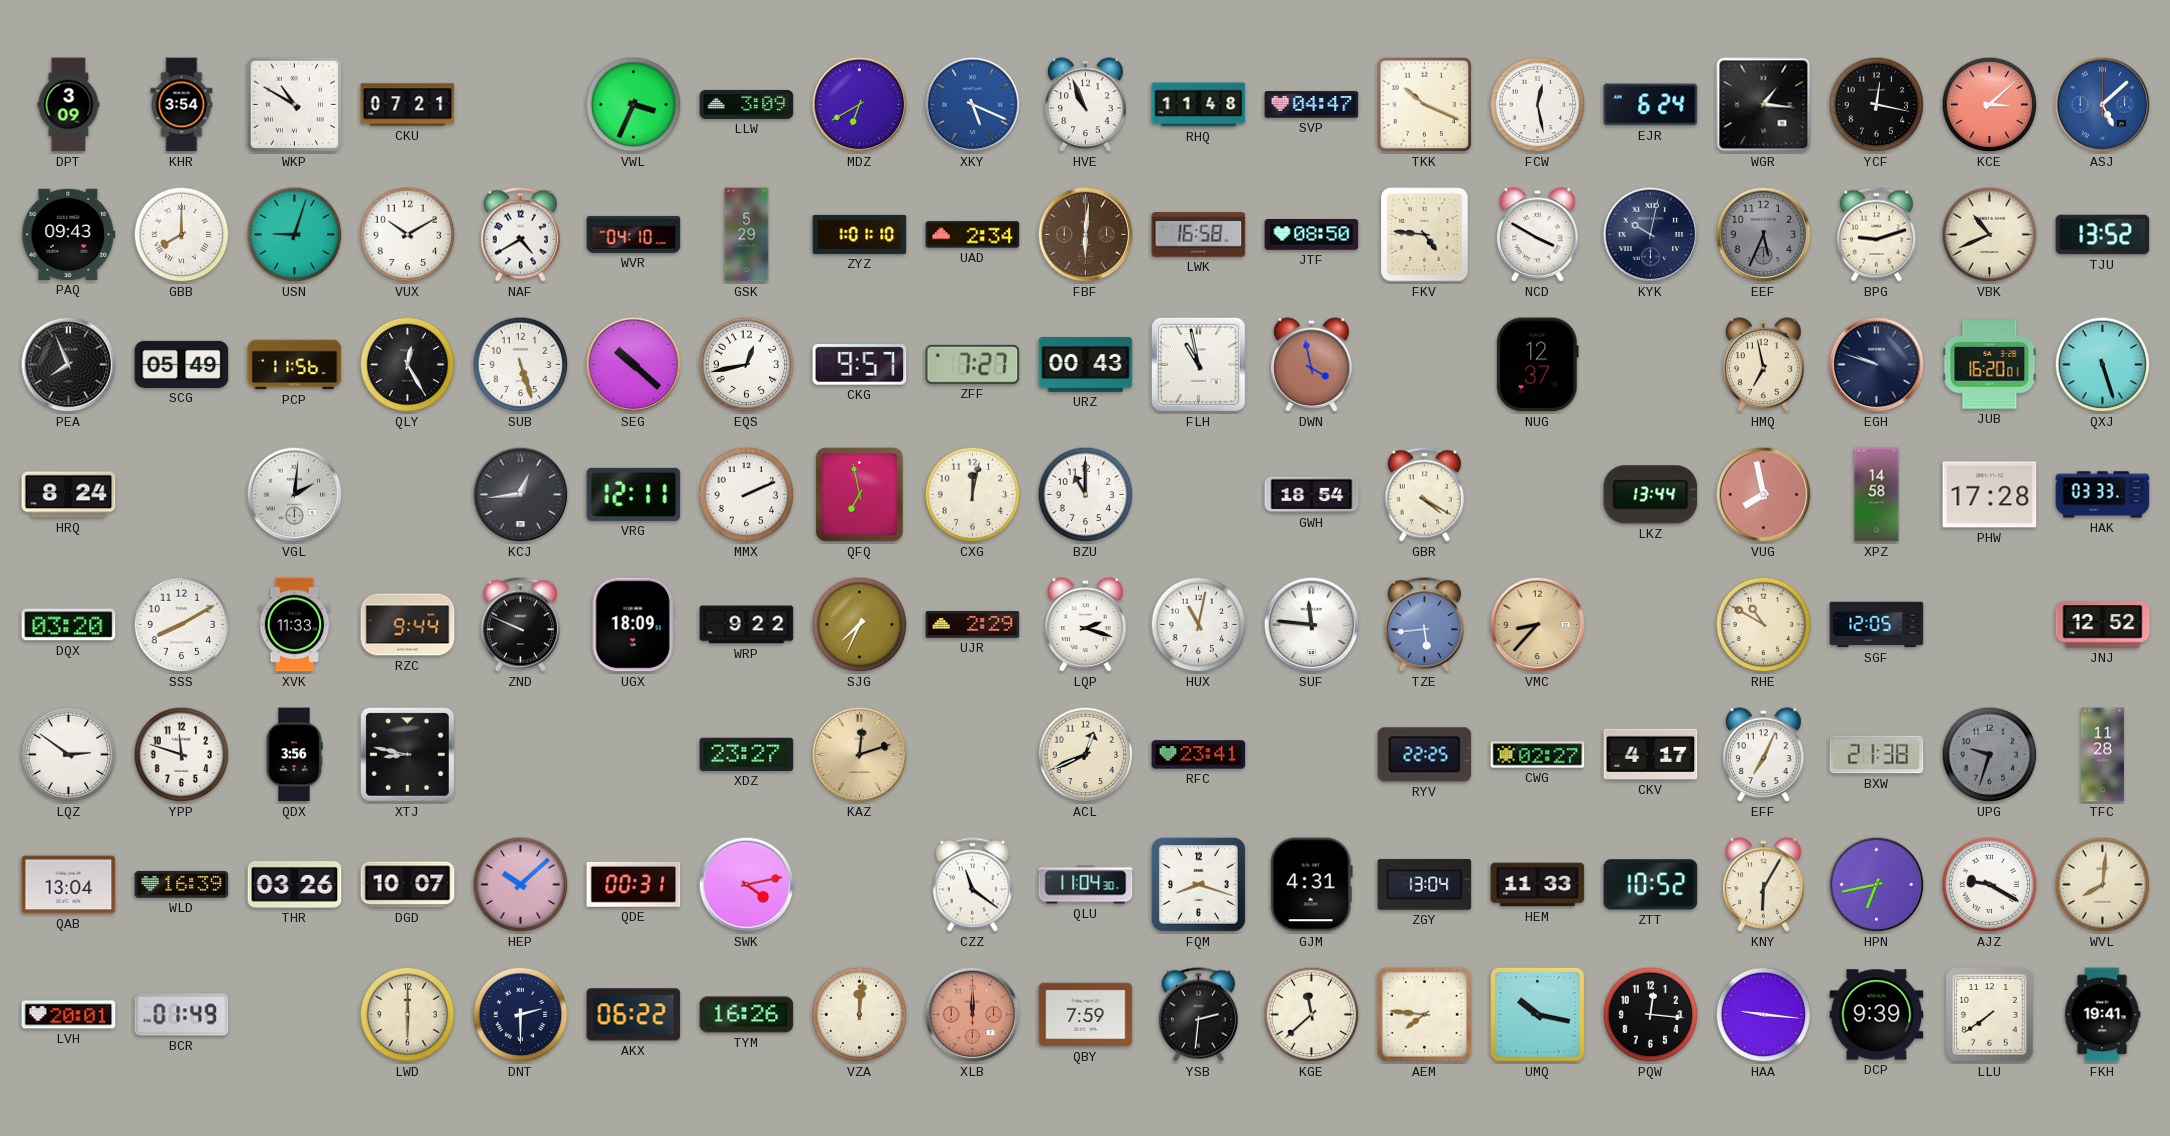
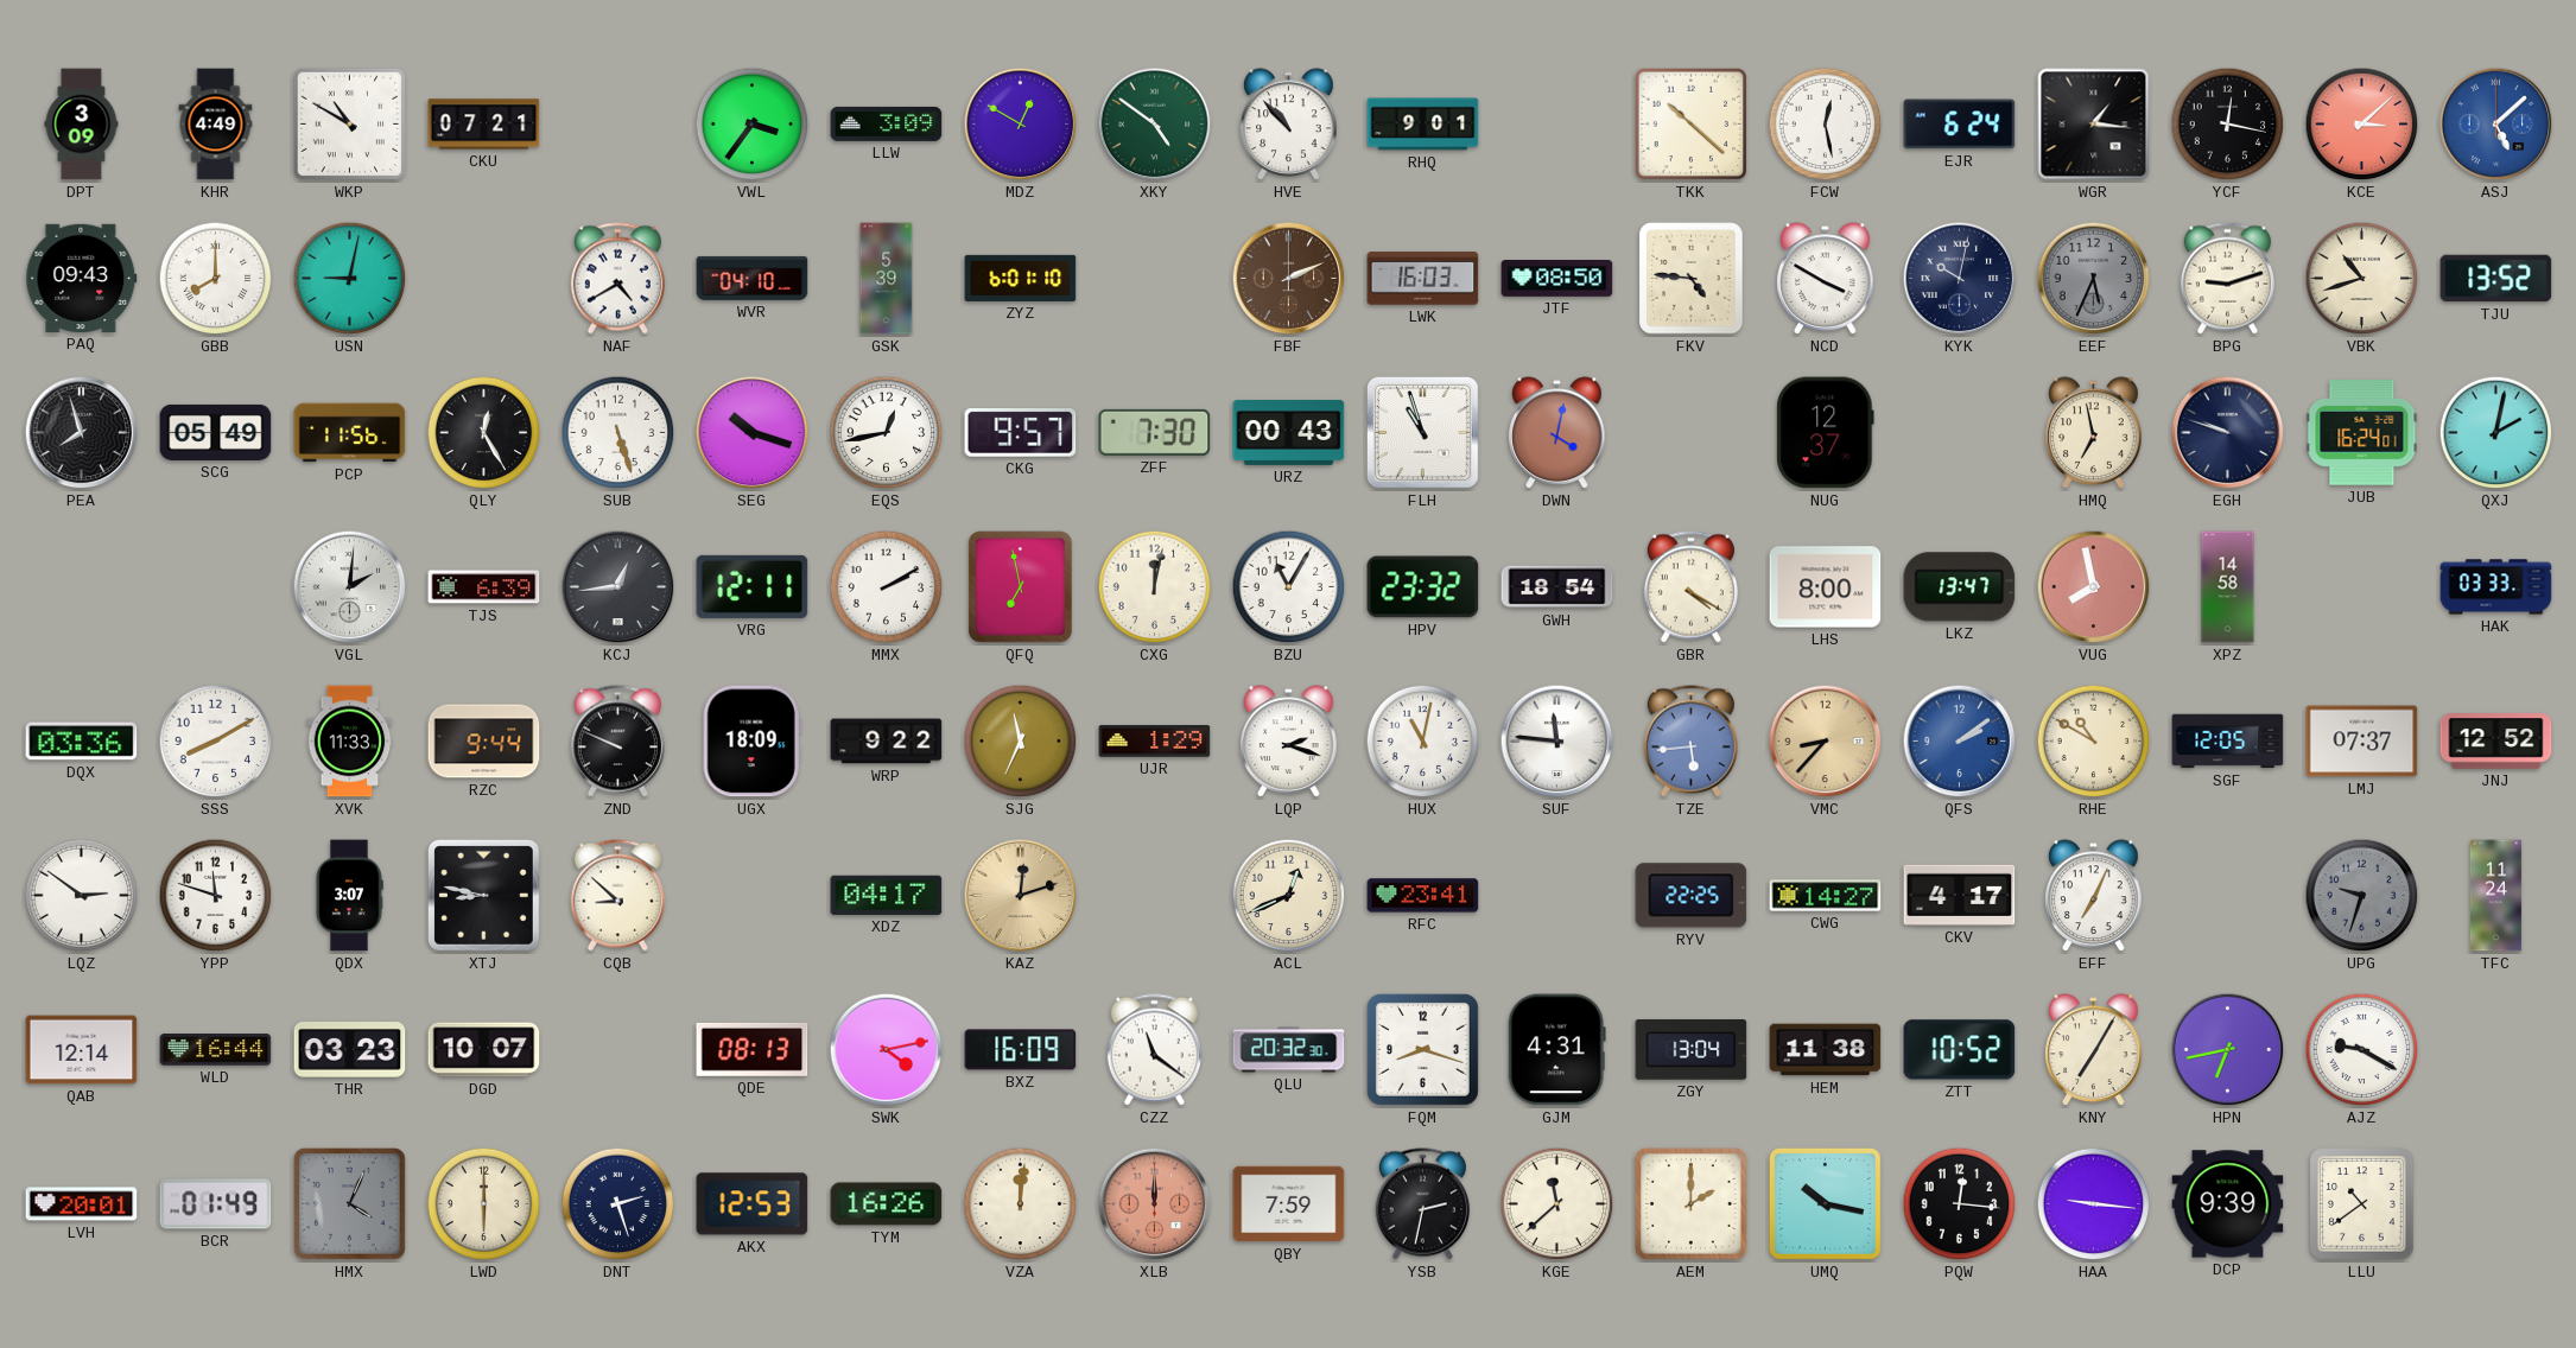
KHR: 3:54 -> 4:49
VWL: 3:34 -> 3:36
MDZ: 6:40 -> 12:50
XKY: 5:19 -> 4:51
XKY dial: blue -> green
HVE: 10:56 -> 10:53
RHQ: 11:48 -> 9:01
SVP: 04:47 -> none
TKK: 10:19 -> 10:22
USN: 9:03 -> 9:02
VUX: 10:10 -> none
GSK: 5:29 -> 5:39
ZYZ: 1:01 -> 6:01
UAD: 2:34 -> none
FBF: 6:01 -> 2:11
LWK: 16:58 -> 16:03
VBK: 10:41 -> 10:42
PEA: 7:56 -> 7:57
SEG: 10:22 -> 10:18
ZFF: 7:27 -> 7:30
FLH: 10:58 -> 10:57
DWN: 3:58 -> 4:02
JUB: 16:20 -> 16:24
QXJ: 5:27 -> 2:02
HRQ: 8:24 -> none
TJS: none -> 6:39
MMX: 2:11 -> 2:10
BZU: 11:00 -> 11:05
HPV: none -> 23:32
LHS: none -> 8:00
LKZ: 13:44 -> 13:47
PHW: 17:28 -> none
DQX: 03:20 -> 03:36
SJG: 7:34 -> 11:34
UJR: 2:29 -> 1:29
QFS: none -> 2:09
LMJ: none -> 07:37
QDX: 3:56 -> 3:07
CQB: none -> 8:52
XDZ: 23:27 -> 04:17
CWG: 02:27 -> 14:27
BXW: 21:38 -> none
TFC: 11:28 -> 11:24
QAB: 13:04 -> 12:14
WLD: 16:39 -> 16:44
THR: 03:26 -> 03:23
HEP: 10:08 -> none
QDE: 00:31 -> 08:13
BXZ: none -> 16:09
QLU: 11:04 -> 20:32
HEM: 11:33 -> 11:38
KNY: 6:05 -> 7:05
WVL: 8:01 -> none
HMX: none -> 4:04
DNT: 2:30 -> 2:27
AKX: 06:22 -> 12:53
YSB: 2:31 -> 2:32
AEM: 7:46 -> 2:00
LLU: 7:39 -> 10:39
FKH: 19:41 -> none
